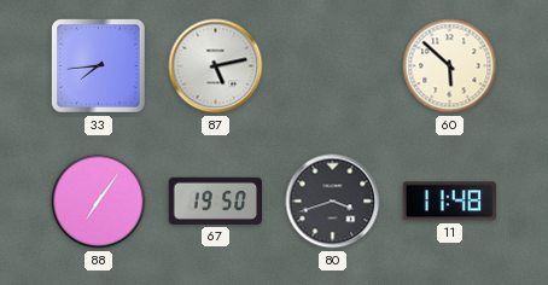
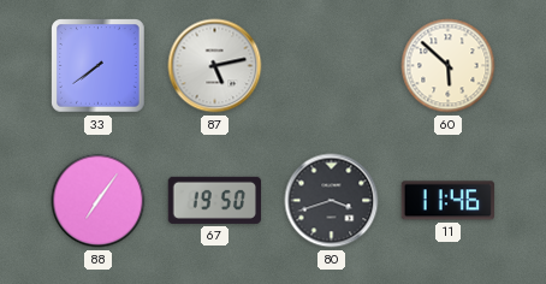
33: 7:44 -> 7:39
11: 11:48 -> 11:46
